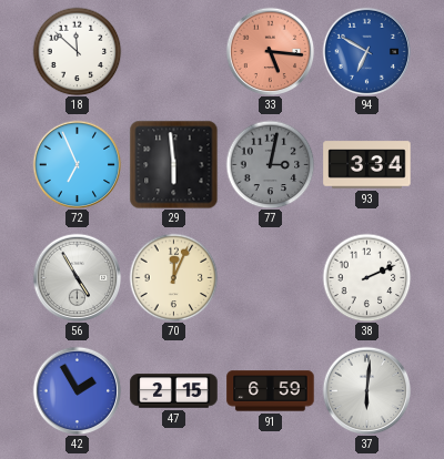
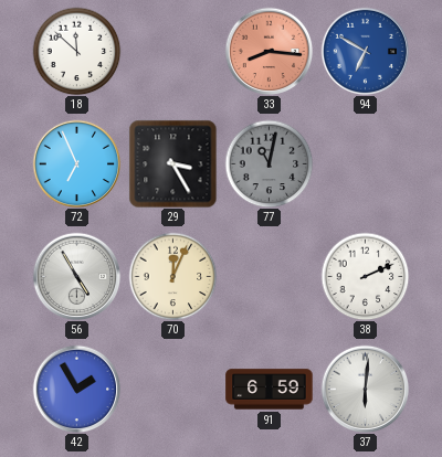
33: 5:16 -> 8:16
29: 5:59 -> 3:25
77: 3:02 -> 11:02
93: 3:34 -> none
47: 2:15 -> none
